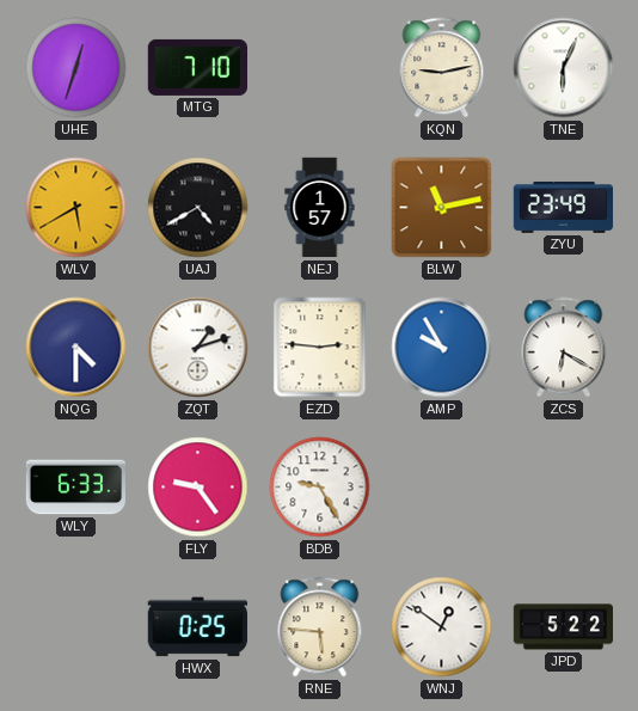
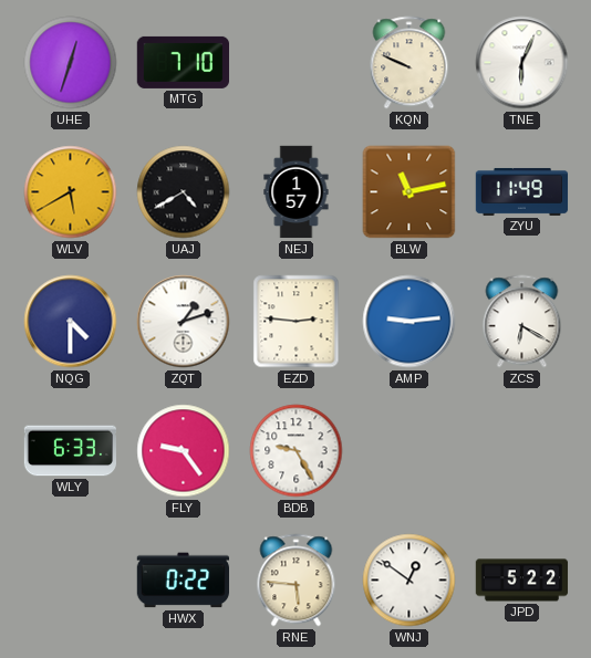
KQN: 9:13 -> 9:49
ZYU: 23:49 -> 11:49
AMP: 9:55 -> 9:14
HWX: 0:25 -> 0:22
